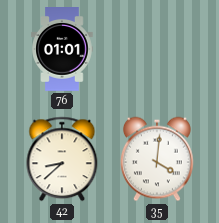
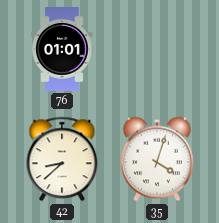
35: 4:01 -> 4:03
